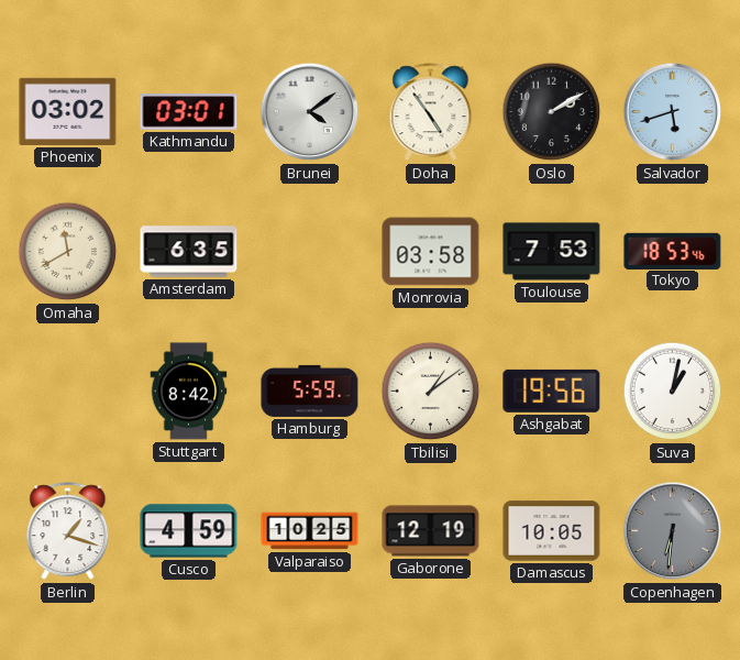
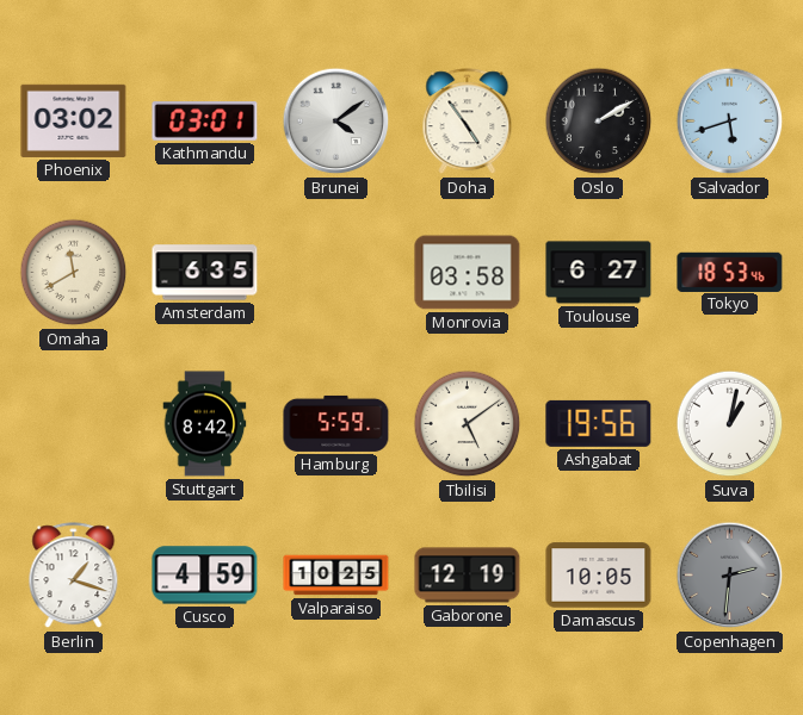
Toulouse: 7:53 -> 6:27
Tbilisi: 1:09 -> 5:09
Copenhagen: 6:31 -> 2:31
